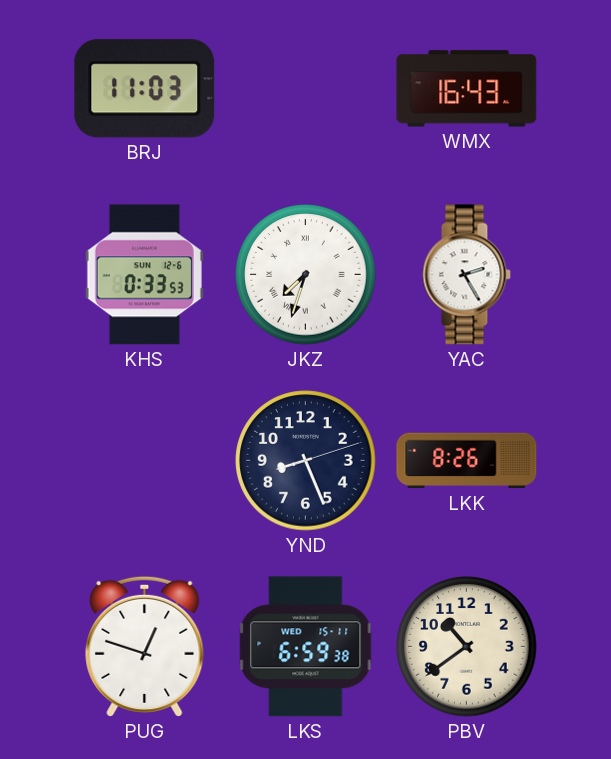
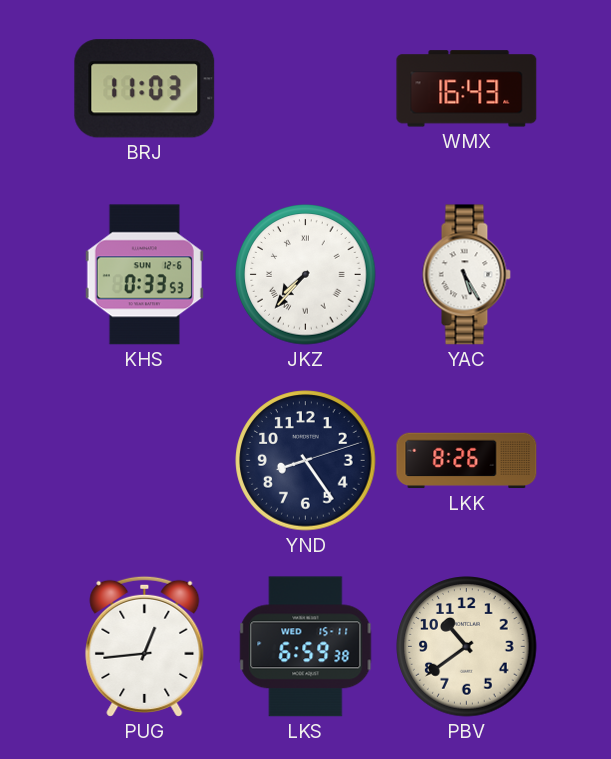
JKZ: 7:33 -> 7:37
YAC: 2:25 -> 5:25
YND: 8:26 -> 8:24
PUG: 12:48 -> 12:44
